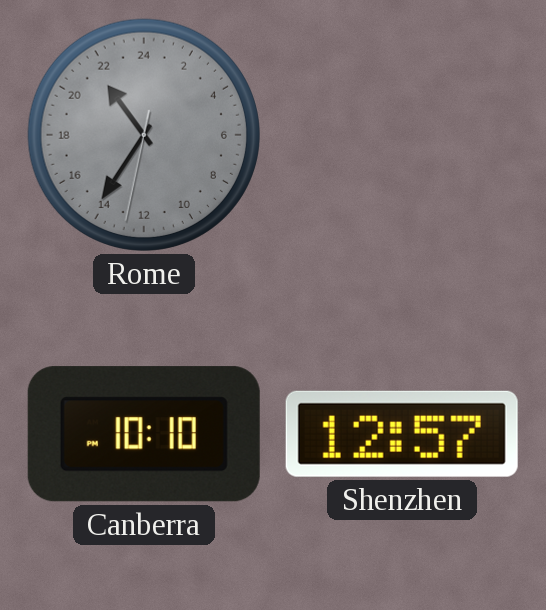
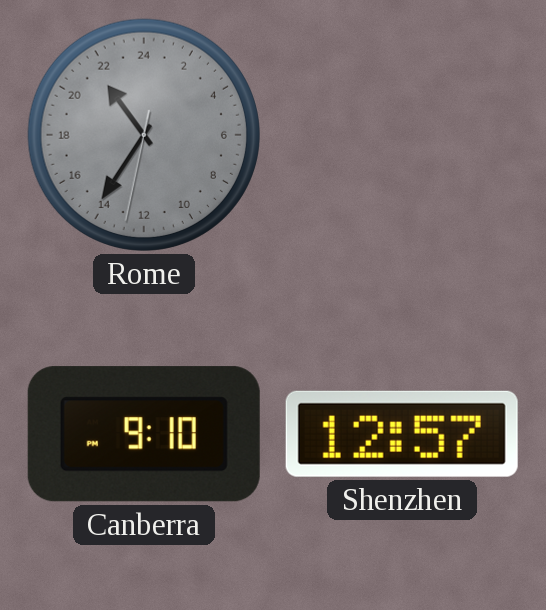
Canberra: 10:10 -> 9:10
